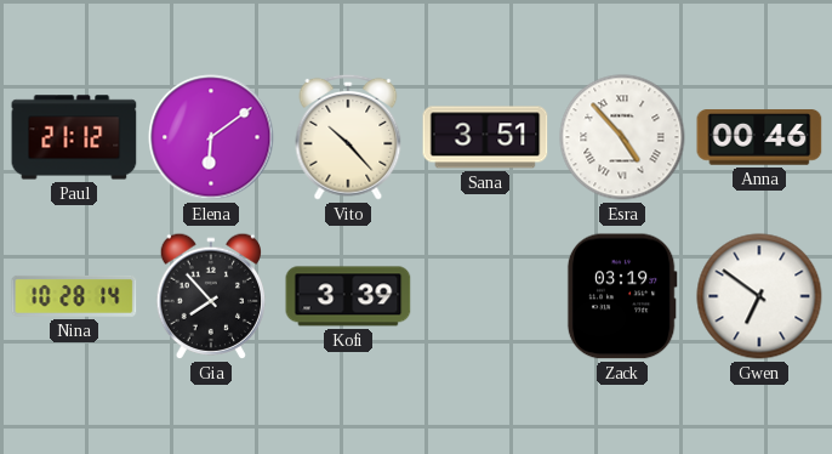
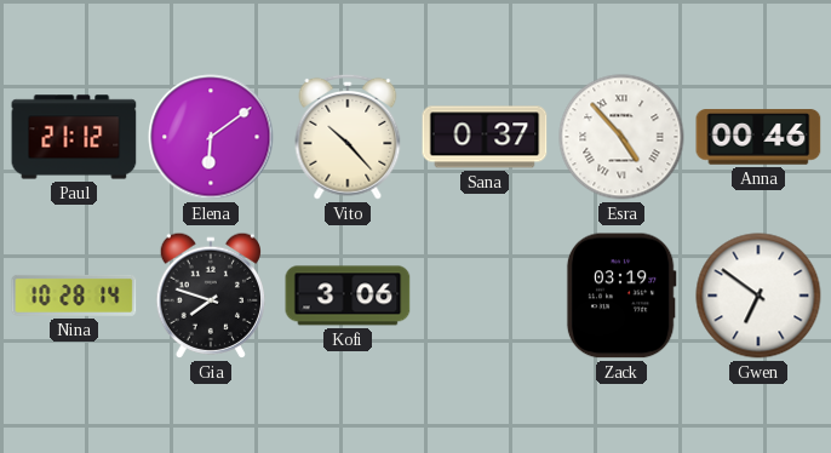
Sana: 3:51 -> 0:37
Gia: 7:53 -> 7:48
Kofi: 3:39 -> 3:06
